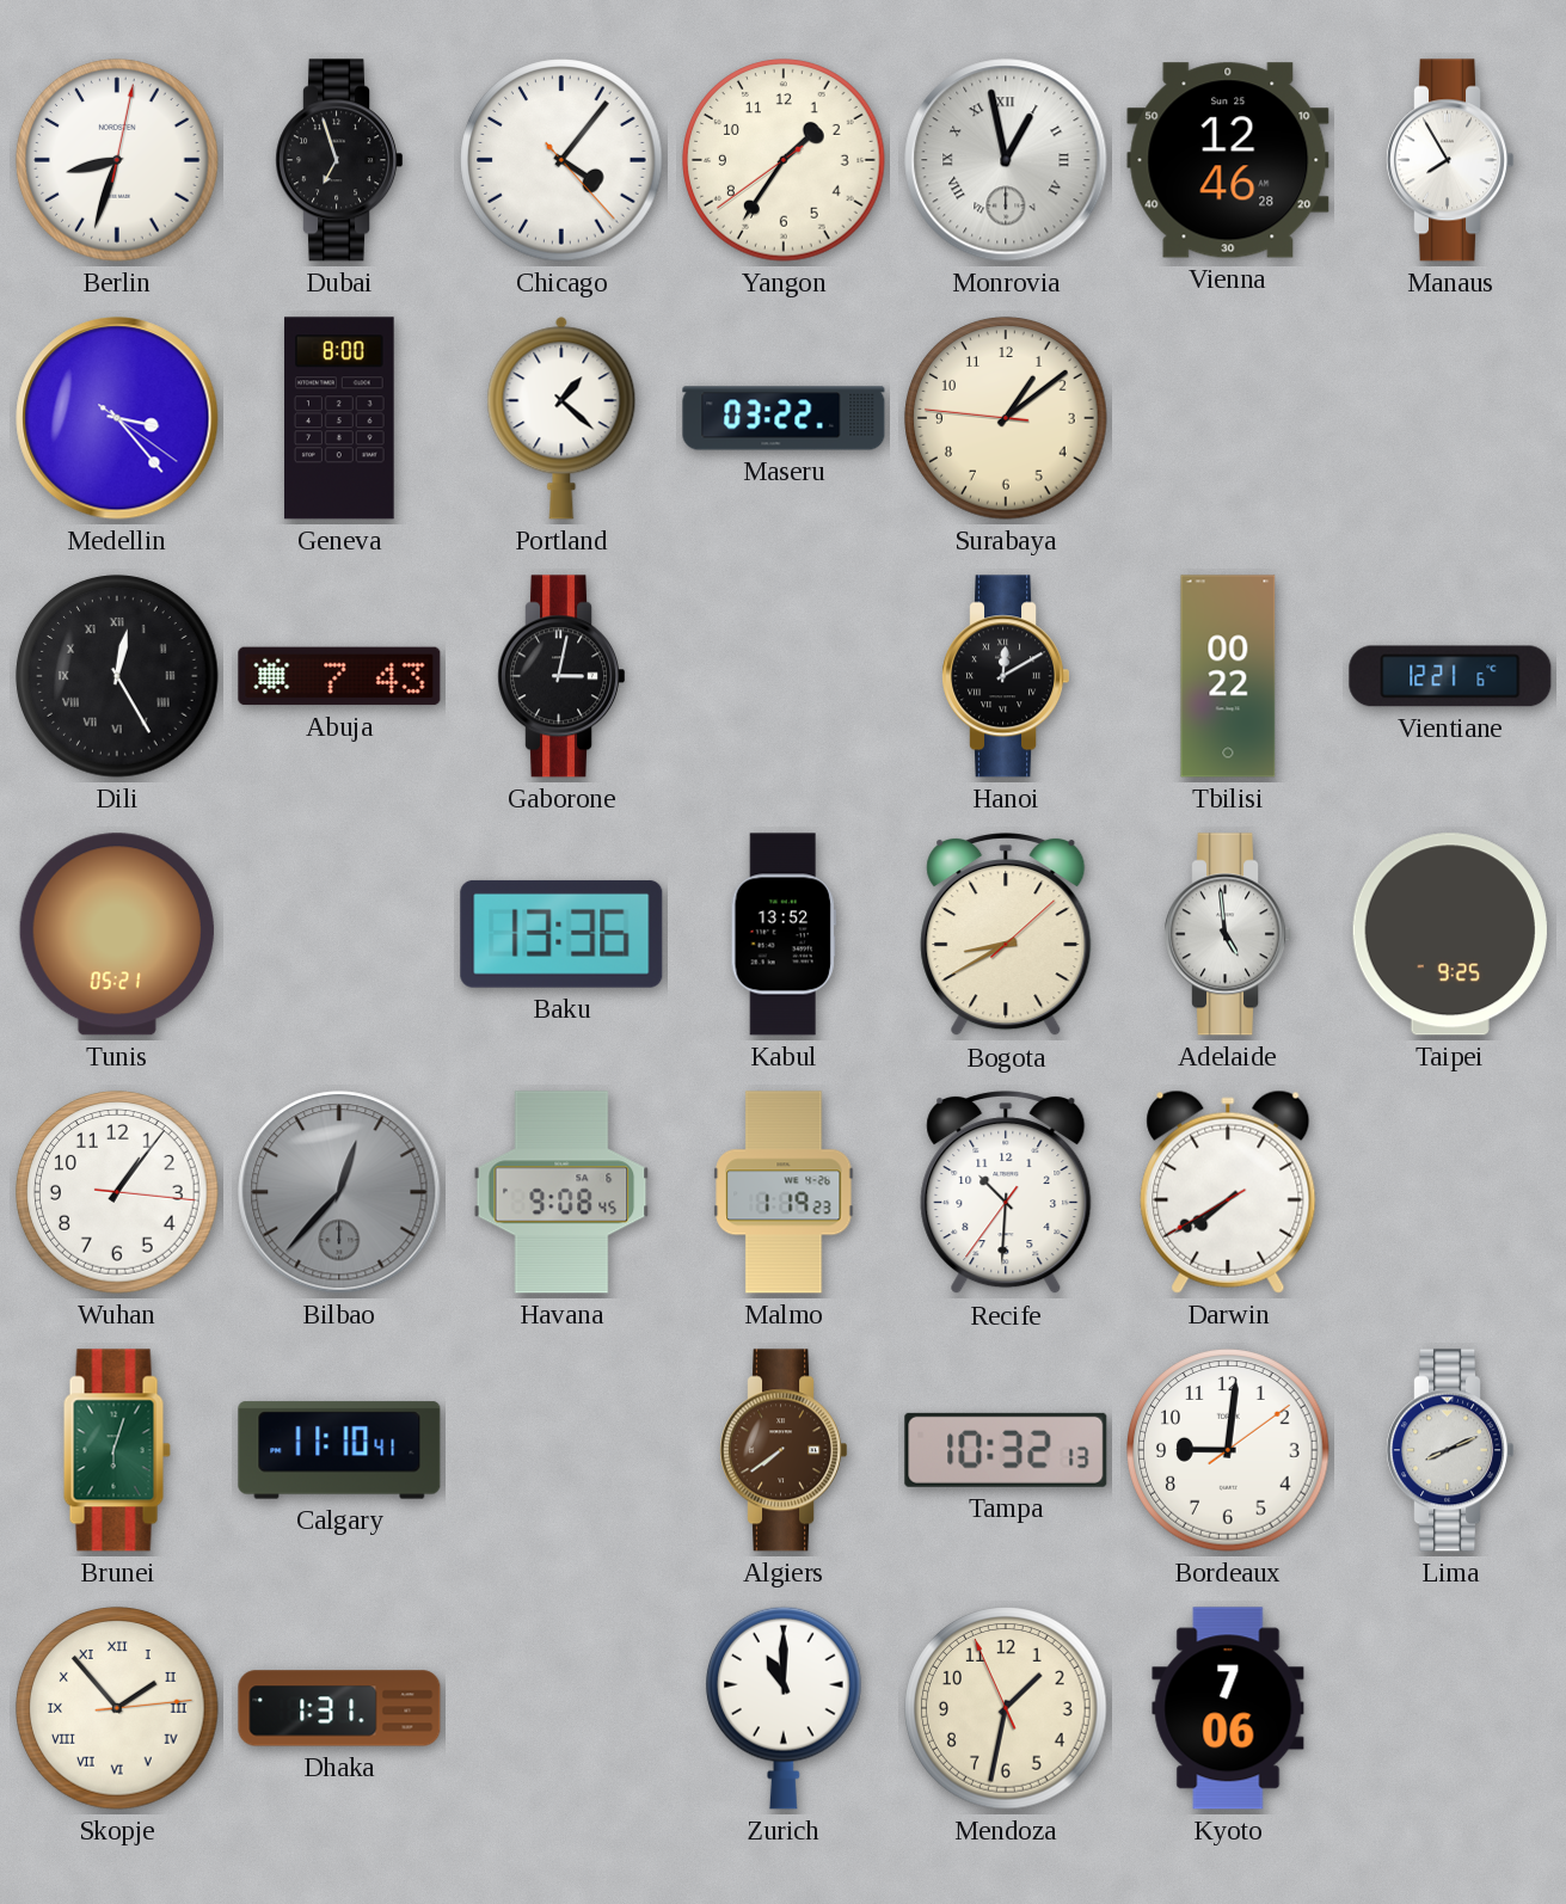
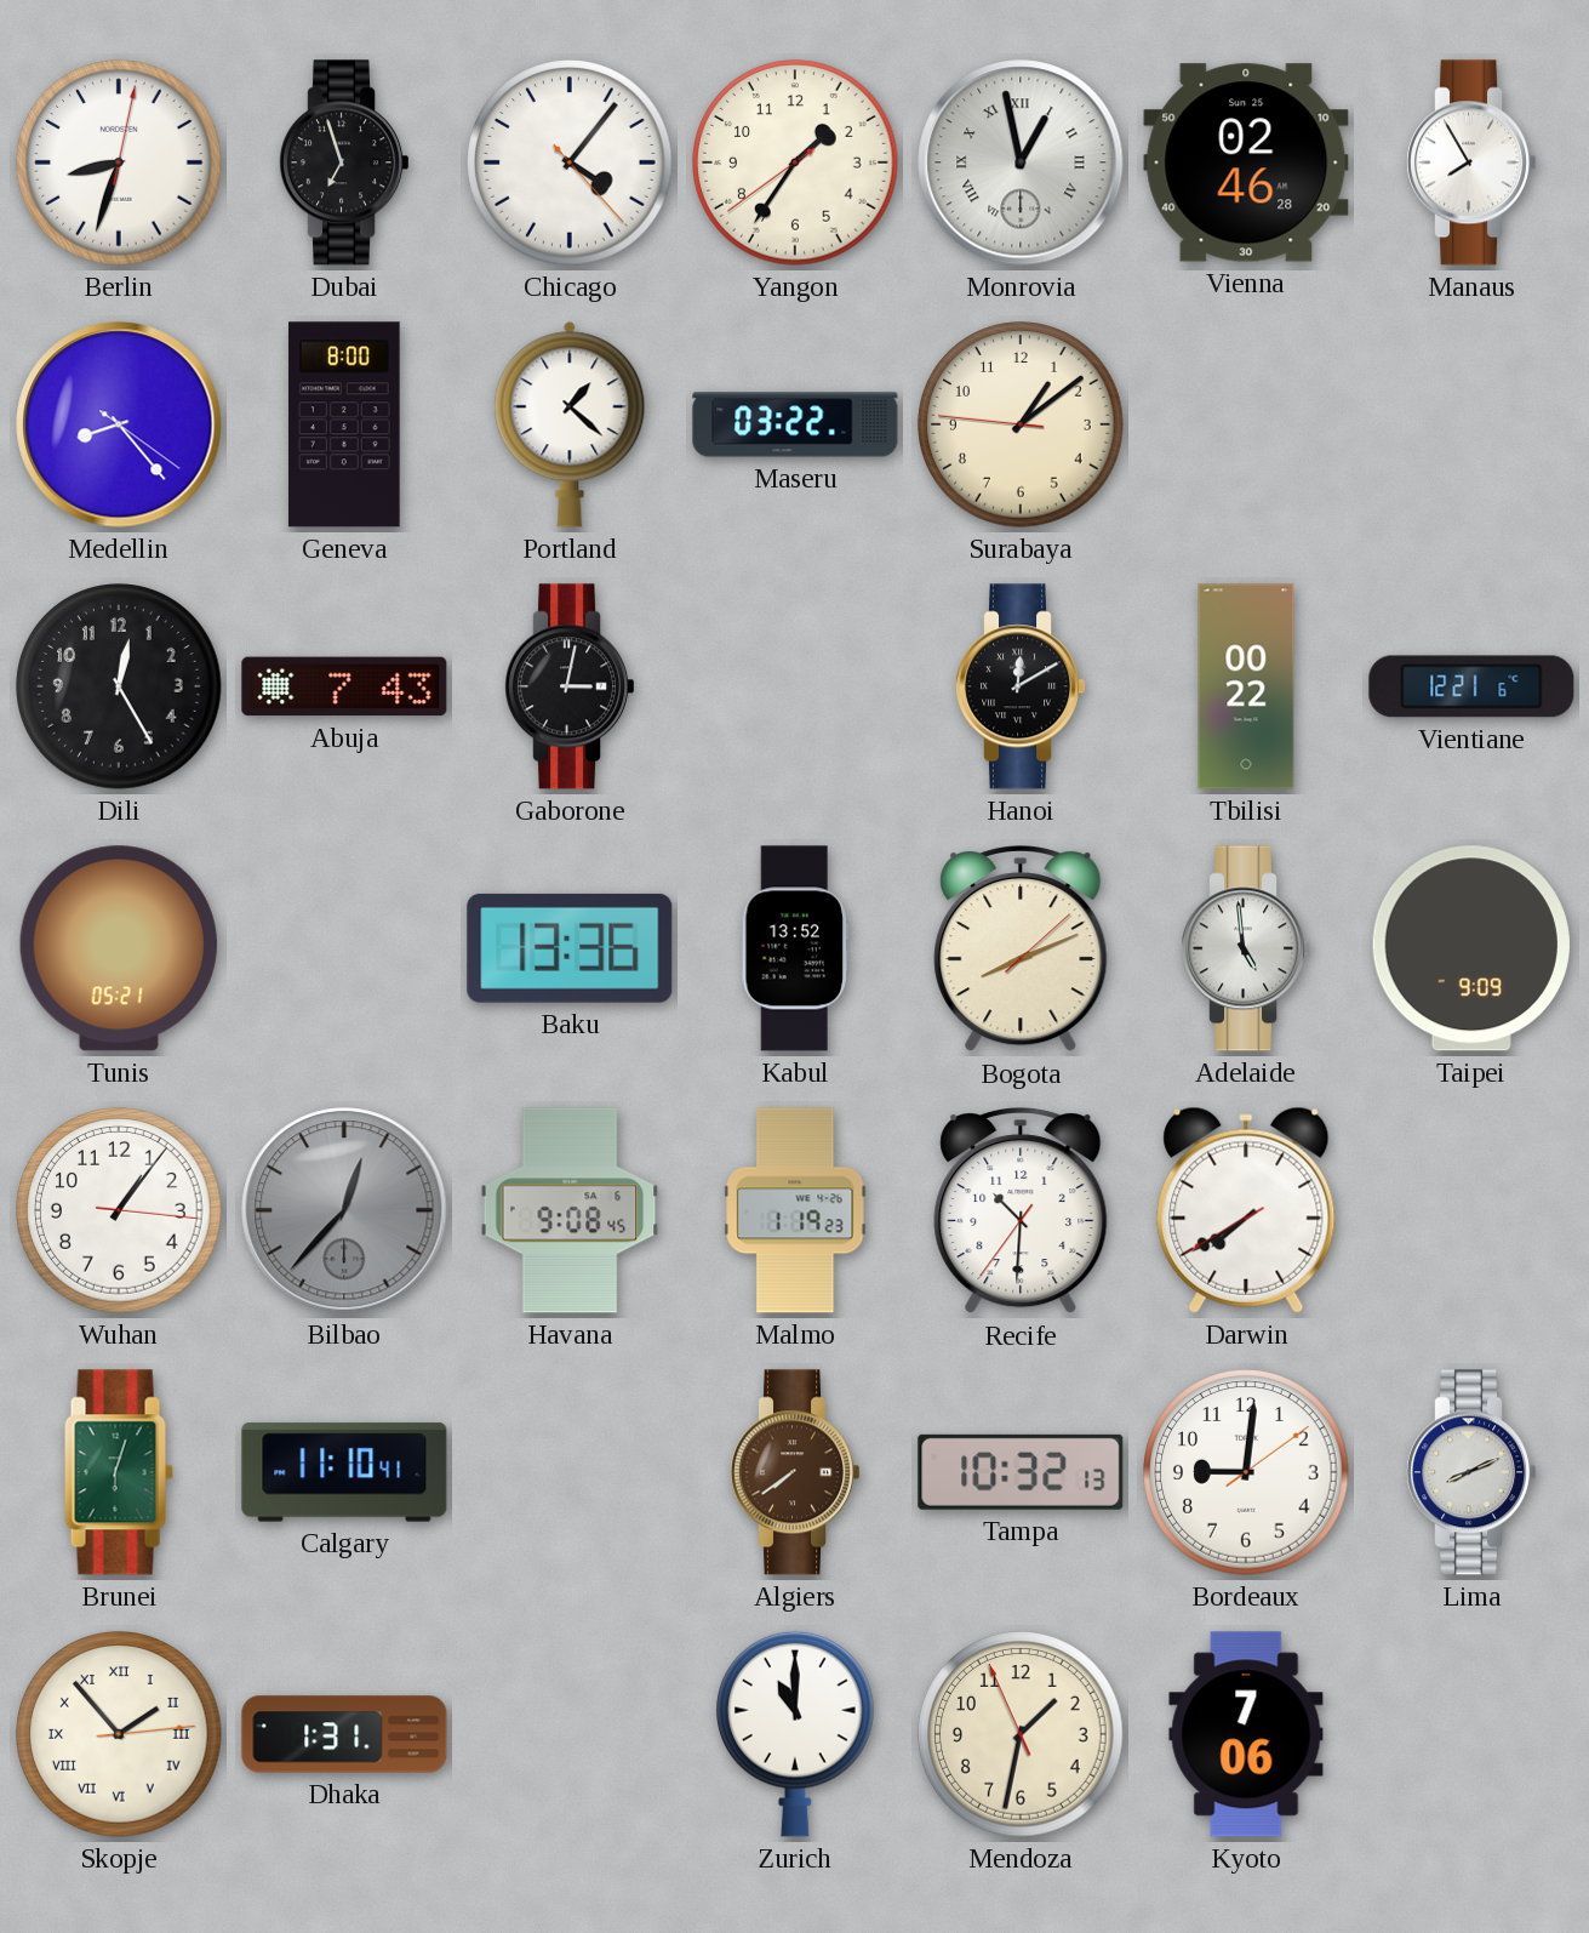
Vienna: 12:46 -> 02:46
Medellin: 3:23 -> 8:23
Dili numerals: Roman -> Arabic
Bogota: 8:40 -> 8:11
Taipei: 9:25 -> 9:09
